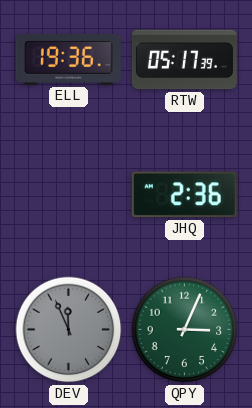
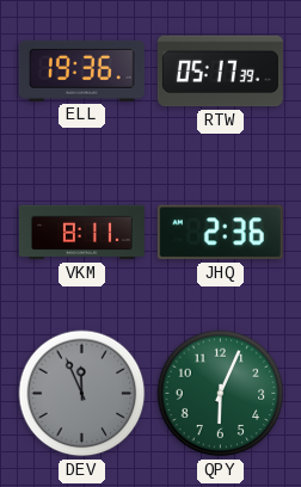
VKM: none -> 8:11
QPY: 3:04 -> 6:04
